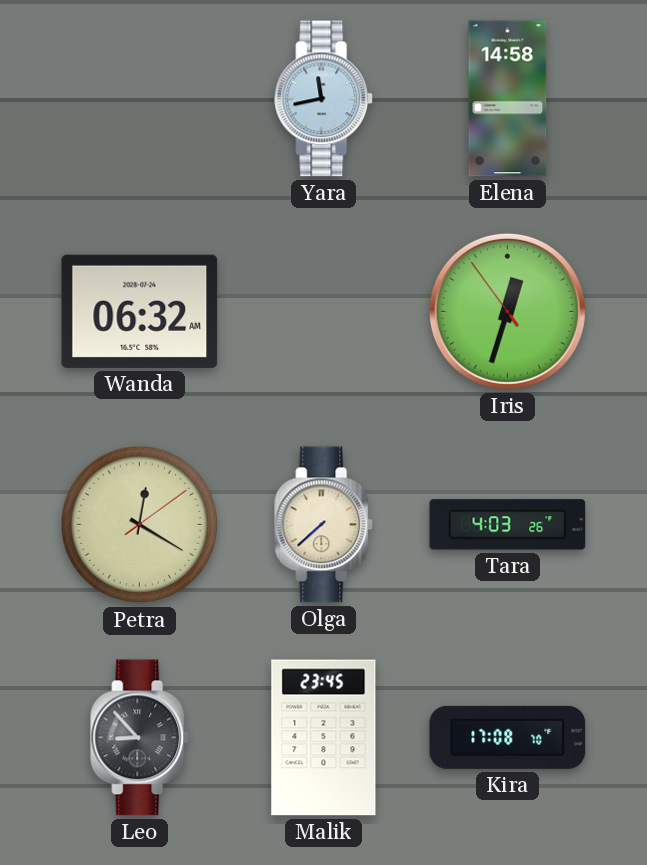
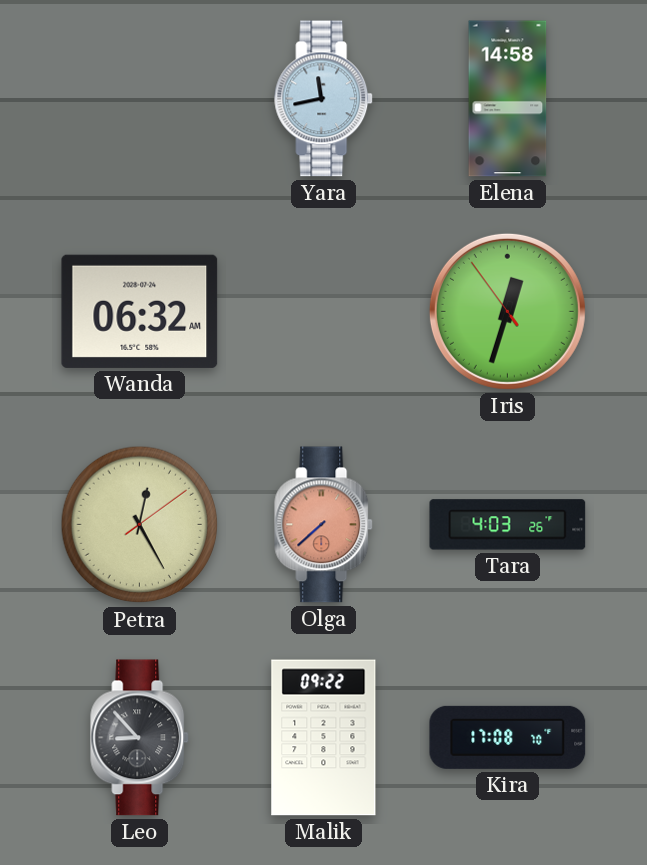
Petra: 12:20 -> 12:25
Olga dial: cream -> salmon
Malik: 23:45 -> 09:22
